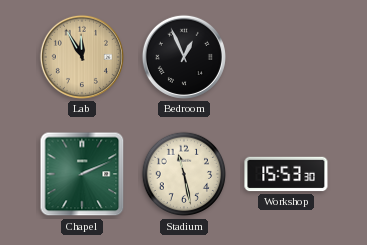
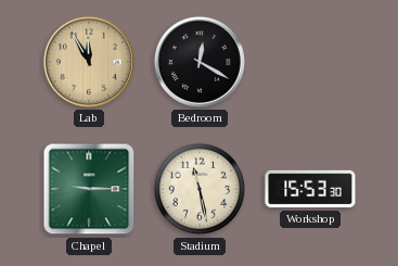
Bedroom: 12:56 -> 12:20
Chapel: 2:11 -> 9:15
